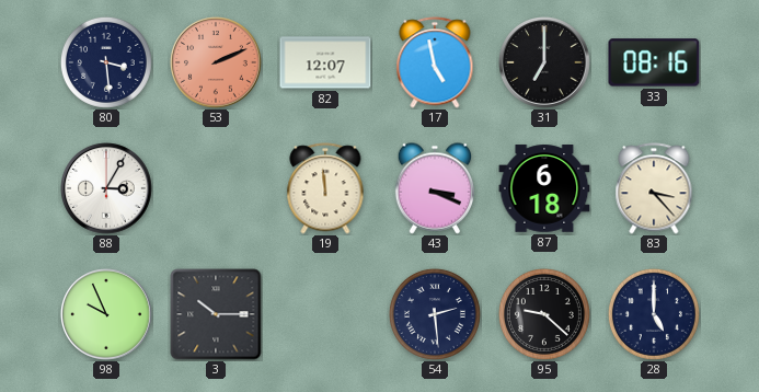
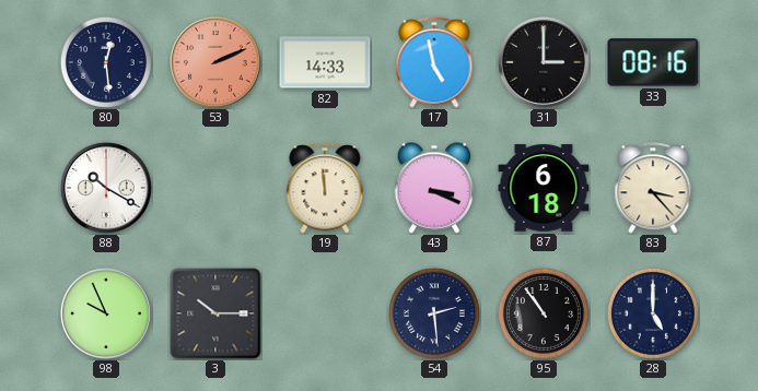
80: 3:29 -> 12:29
82: 12:07 -> 14:33
31: 7:00 -> 3:00
88: 3:05 -> 10:20
95: 9:22 -> 10:54
